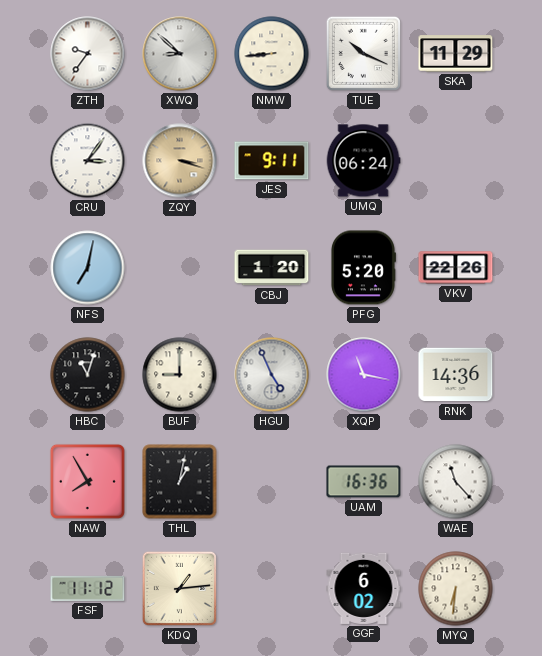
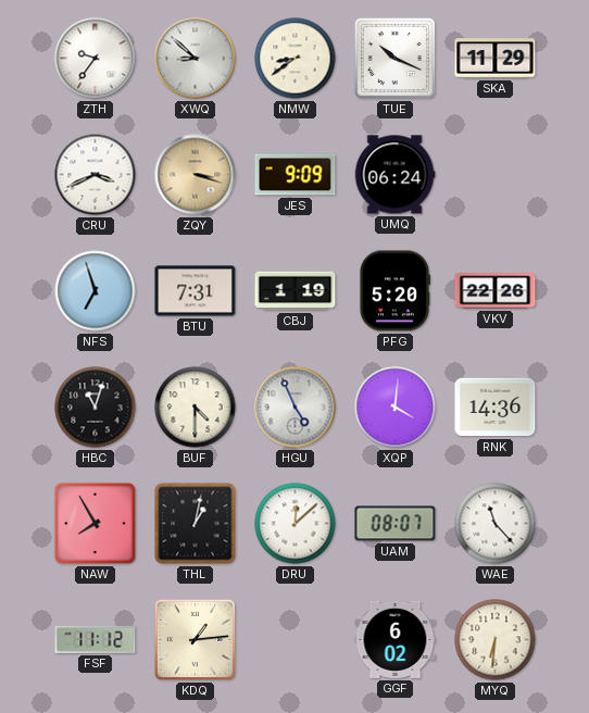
NMW: 8:44 -> 8:39
CRU: 3:06 -> 3:41
JES: 9:11 -> 9:09
NFS: 7:02 -> 6:57
BTU: none -> 7:31
CBJ: 1:20 -> 1:19
BUF: 9:00 -> 4:30
XQP: 11:17 -> 4:01
DRU: none -> 12:08
UAM: 16:36 -> 08:07
